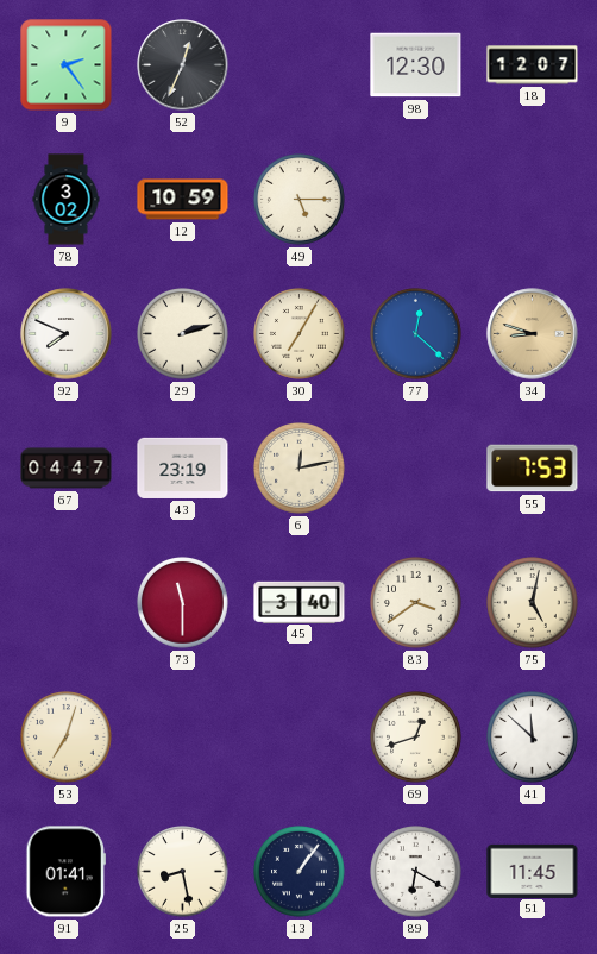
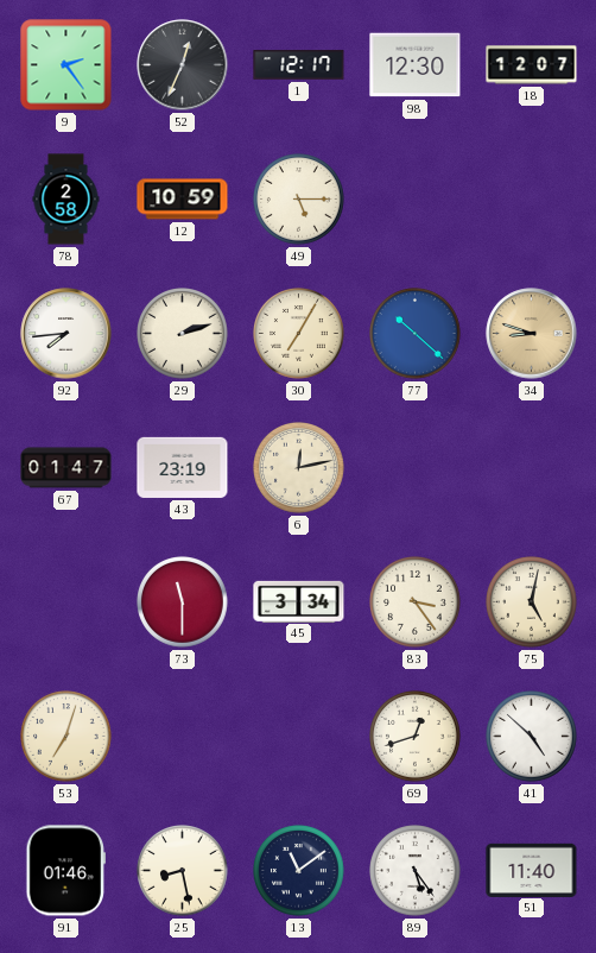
1: none -> 12:17
78: 3:02 -> 2:58
92: 7:49 -> 7:44
77: 12:22 -> 10:22
67: 04:47 -> 01:47
55: 7:53 -> none
45: 3:40 -> 3:34
83: 3:39 -> 3:24
41: 11:52 -> 4:52
91: 01:41 -> 01:46
13: 1:06 -> 11:09
89: 6:20 -> 5:24
51: 11:45 -> 11:40
